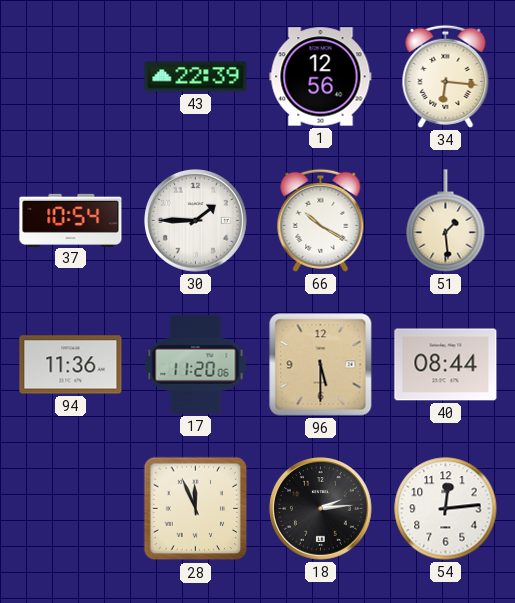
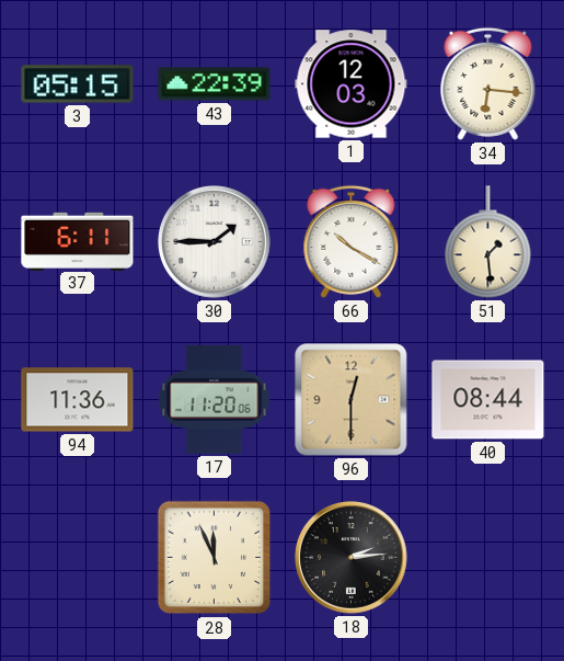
3: none -> 05:15
1: 12:56 -> 12:03
37: 10:54 -> 6:11
96: 5:30 -> 12:30
54: 12:14 -> none
